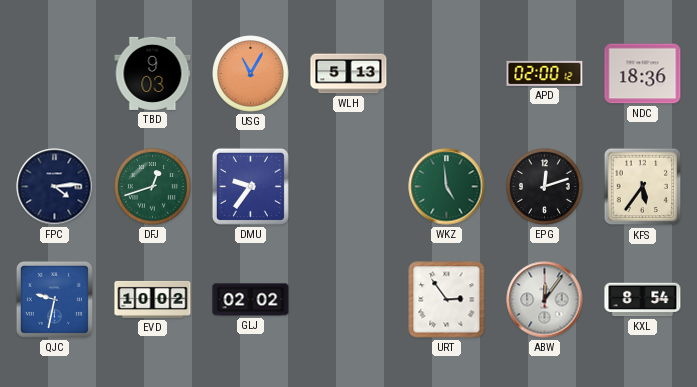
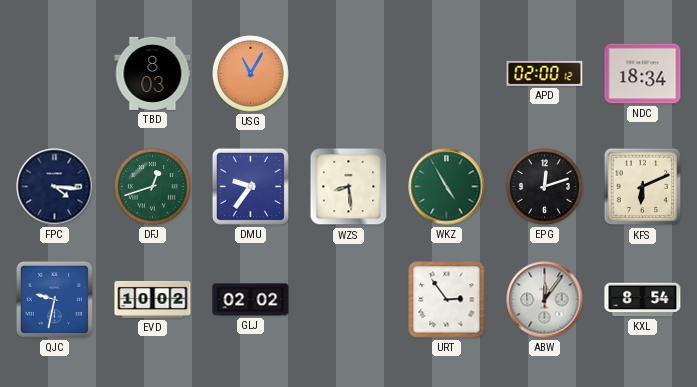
TBD: 9:03 -> 8:03
WLH: 5:13 -> none
NDC: 18:36 -> 18:34
FPC: 4:14 -> 4:16
WZS: none -> 8:29
WKZ: 4:59 -> 4:55
KFS: 5:36 -> 6:11
